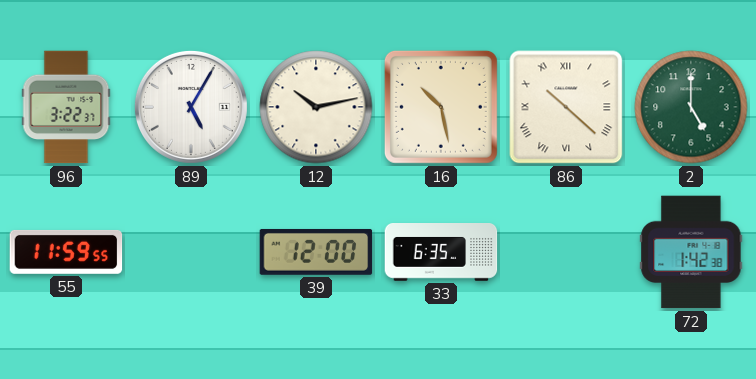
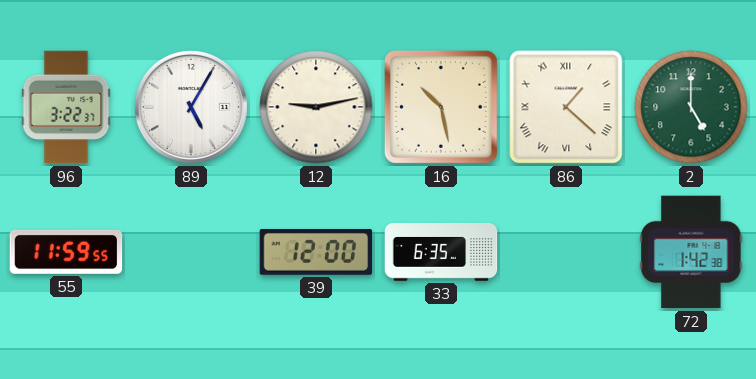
12: 10:13 -> 9:13
86: 10:22 -> 1:22
